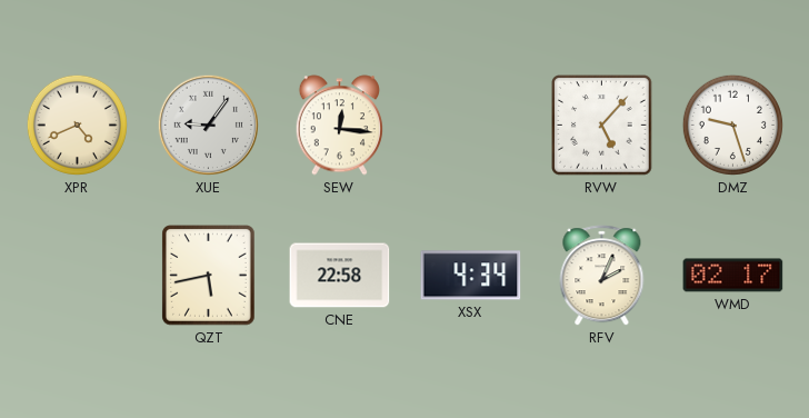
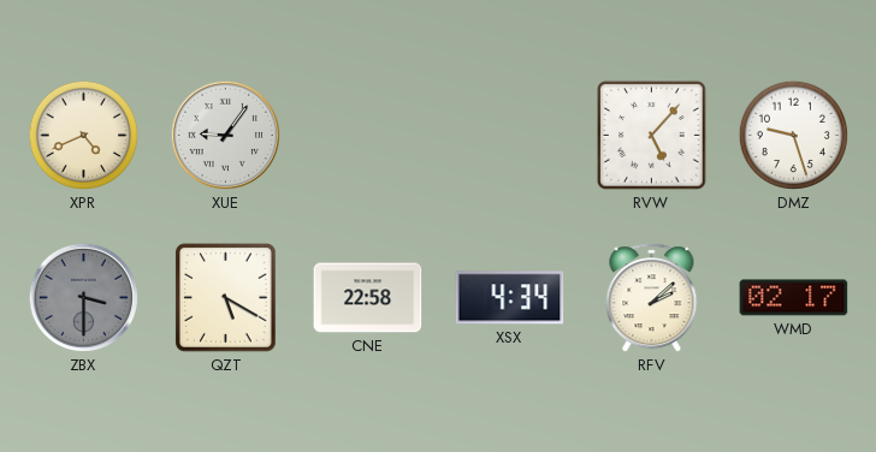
SEW: 12:16 -> none
ZBX: none -> 3:30
QZT: 5:43 -> 5:20
RFV: 2:04 -> 2:08
